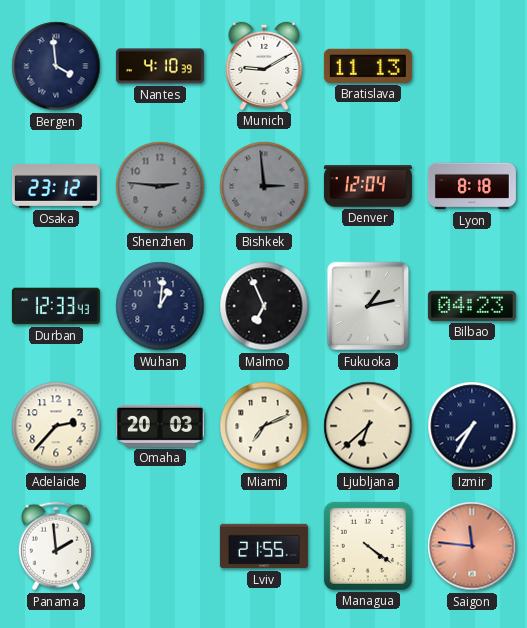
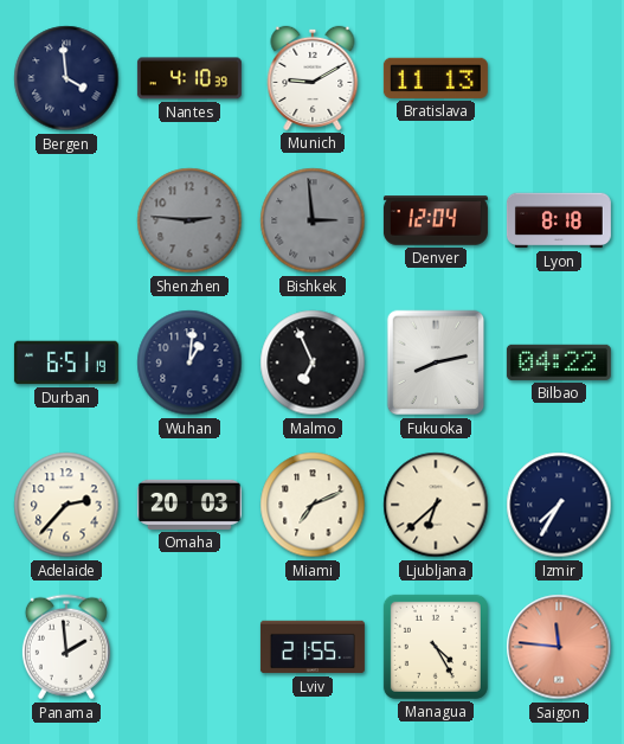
Osaka: 23:12 -> none
Durban: 12:33 -> 6:51
Fukuoka: 1:13 -> 8:13
Bilbao: 04:23 -> 04:22
Managua: 4:21 -> 4:25
